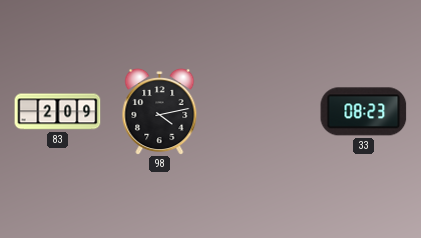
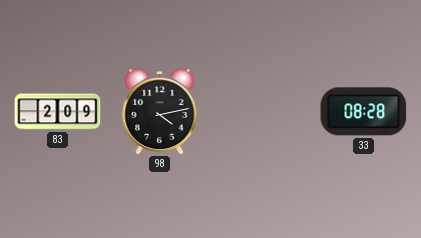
33: 08:23 -> 08:28
